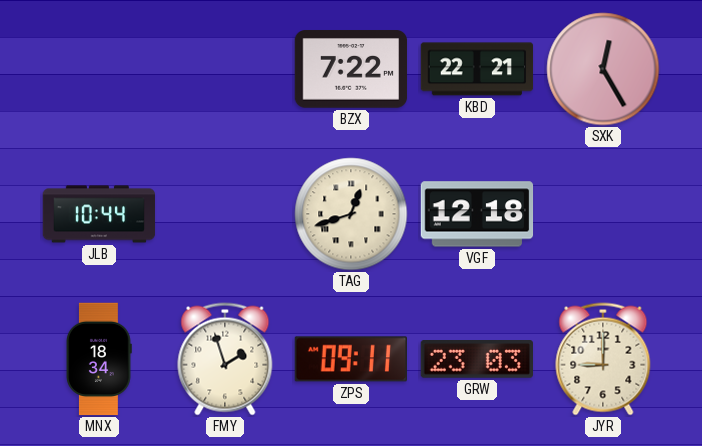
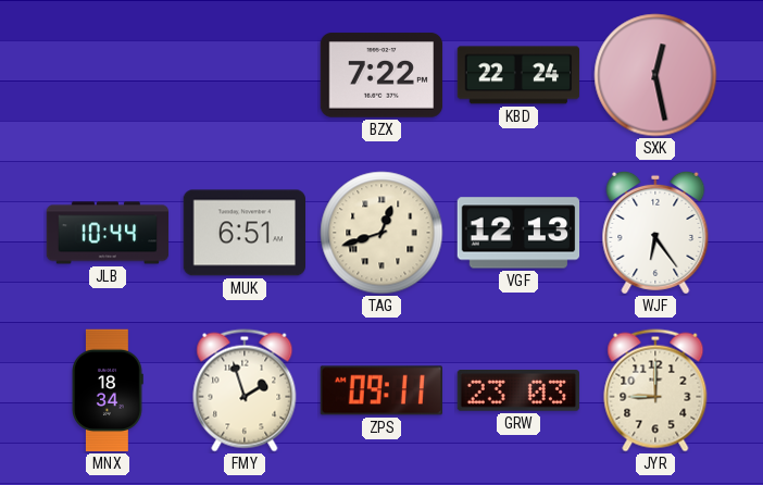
KBD: 22:21 -> 22:24
SXK: 12:25 -> 12:28
MUK: none -> 6:51
VGF: 12:18 -> 12:13
WJF: none -> 6:24
